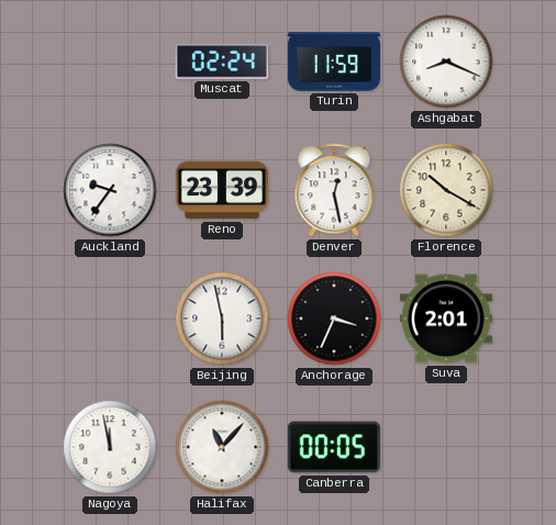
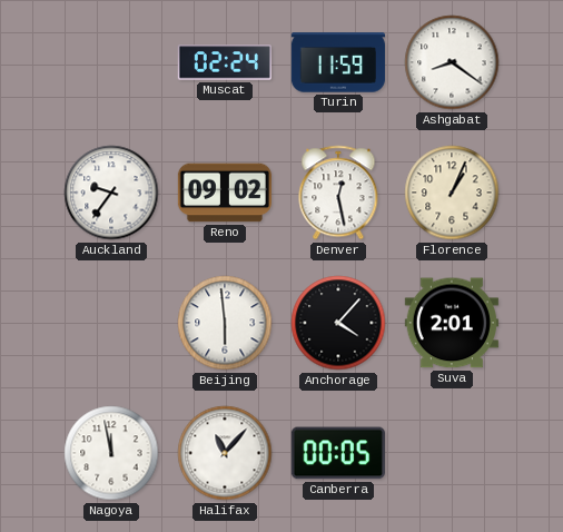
Ashgabat: 8:19 -> 8:21
Reno: 23:39 -> 09:02
Florence: 10:20 -> 1:04
Beijing: 5:58 -> 5:59
Anchorage: 3:34 -> 4:07
